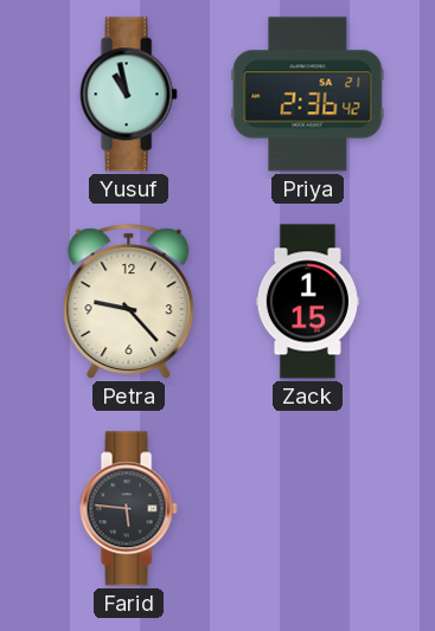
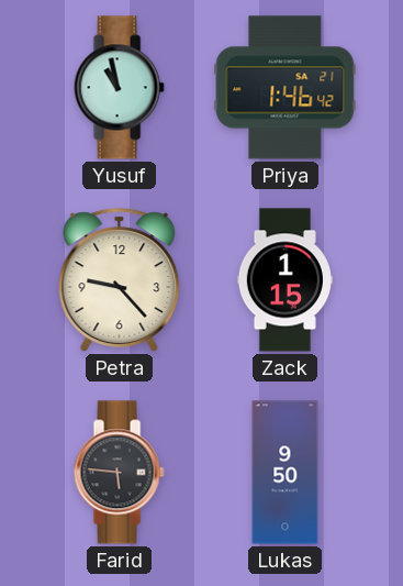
Priya: 2:36 -> 1:46
Lukas: none -> 9:50
